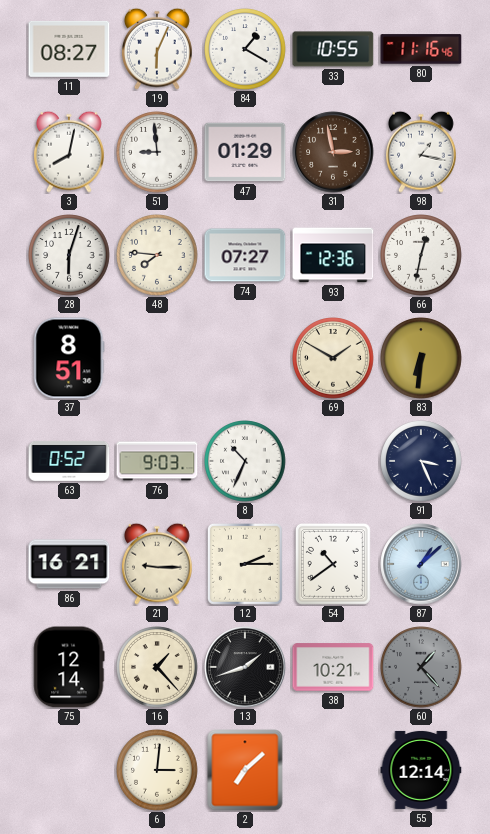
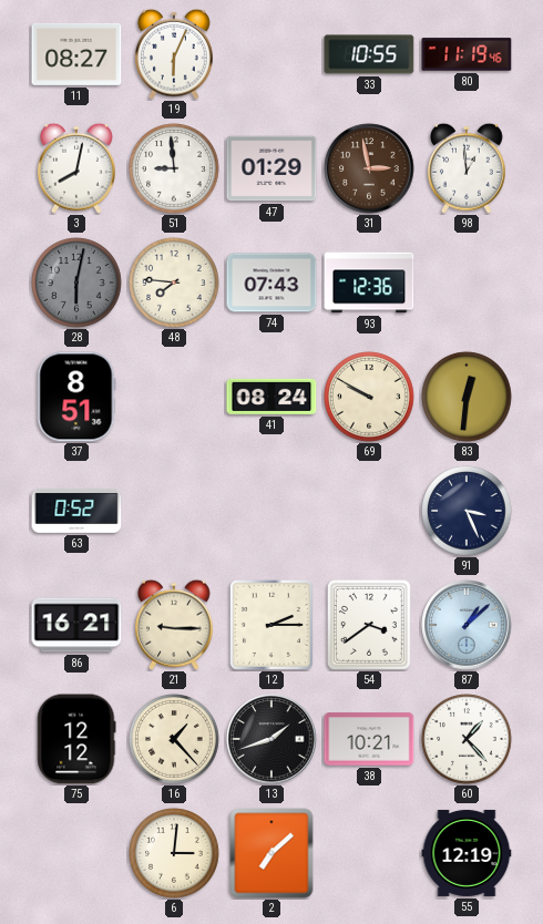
84: 1:20 -> none
80: 11:16 -> 11:19
98: 1:17 -> 12:59
28: 6:03 -> 6:02
28 dial: white -> grey
74: 07:27 -> 07:43
66: 12:32 -> none
41: none -> 08:24
69: 1:50 -> 9:50
83: 6:31 -> 12:31
76: 9:03 -> none
8: 10:34 -> none
54: 10:39 -> 3:39
75: 12:14 -> 12:12
60 dial: grey -> white
55: 12:14 -> 12:19
